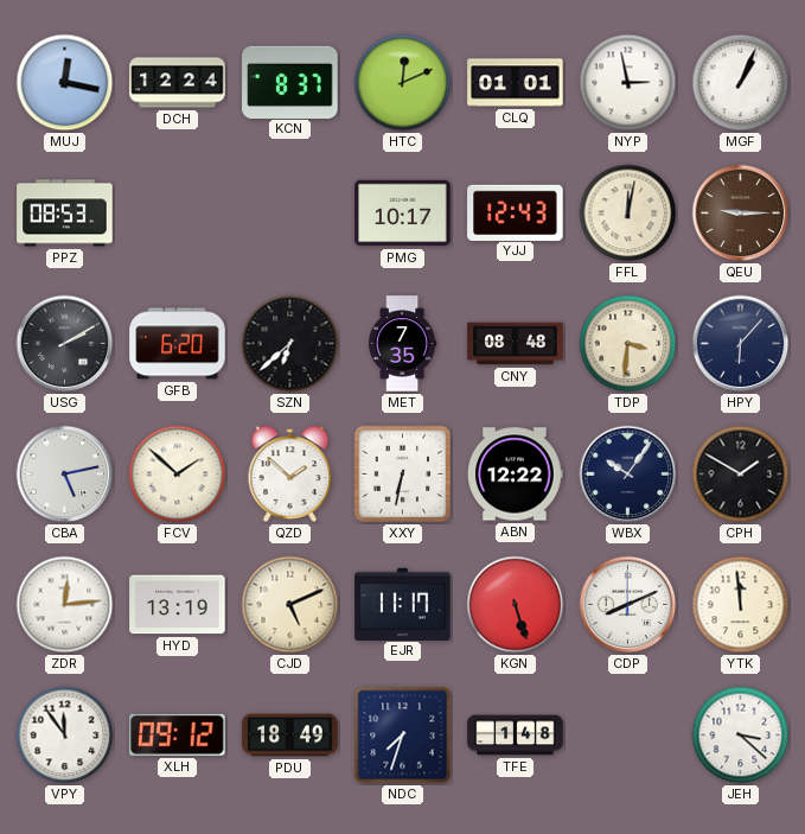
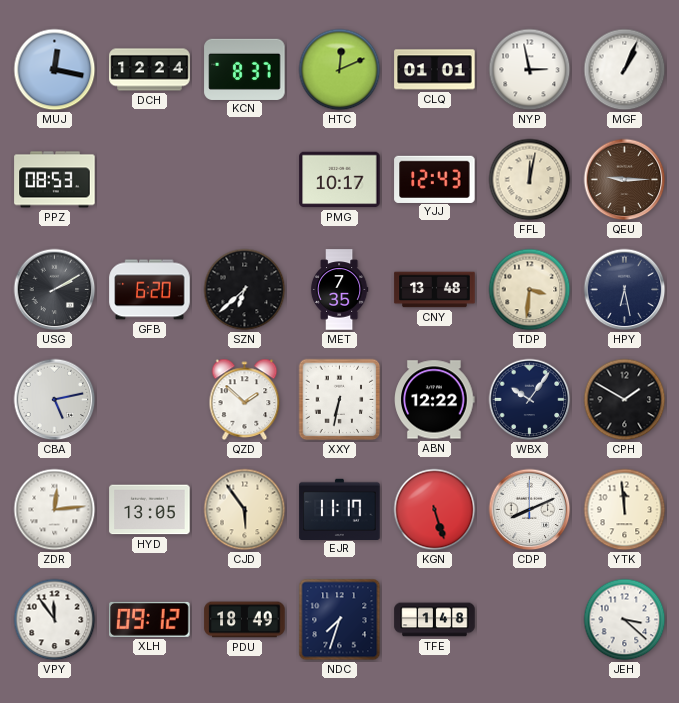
CNY: 08:48 -> 13:48
HPY: 6:07 -> 6:28
FCV: 1:52 -> none
HYD: 13:19 -> 13:05
CJD: 5:11 -> 5:54
